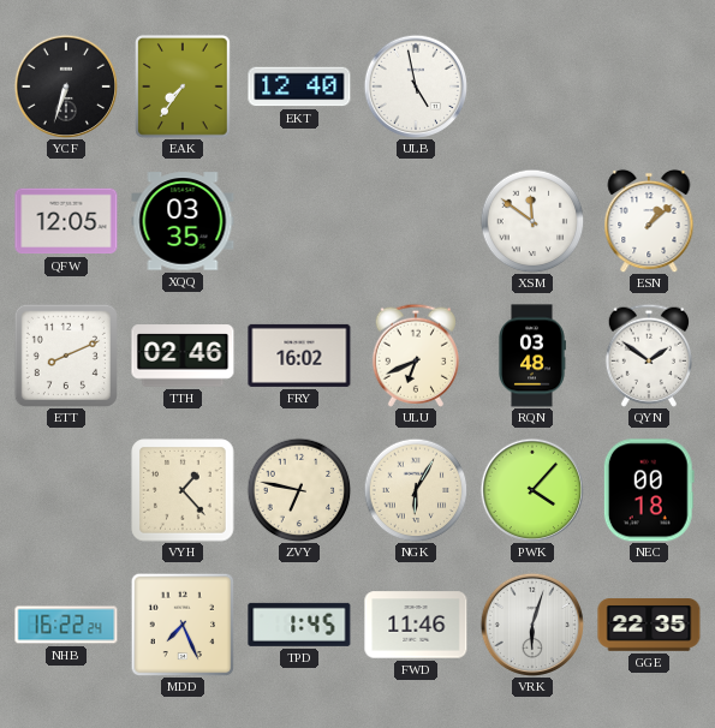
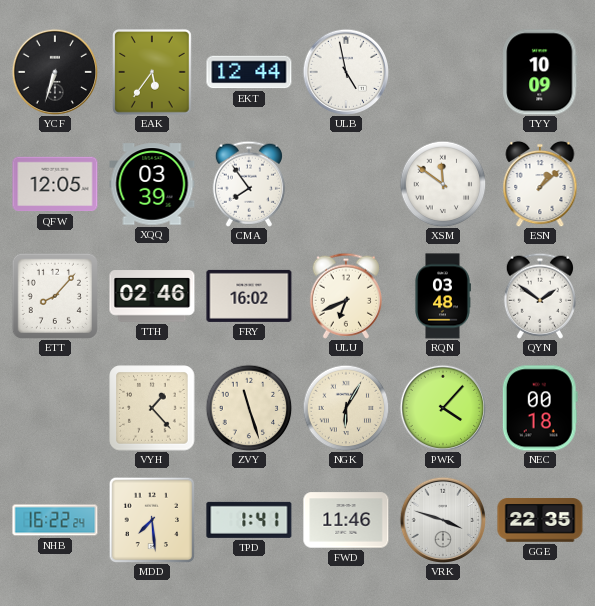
EAK: 7:36 -> 5:36
EKT: 12:40 -> 12:44
TYY: none -> 10:09
XQQ: 03:35 -> 03:39
CMA: none -> 7:54
ETT: 8:11 -> 8:07
ZVY: 6:47 -> 11:27
MDD: 7:26 -> 7:29
TPD: 1:45 -> 1:41
VRK: 6:03 -> 3:48
